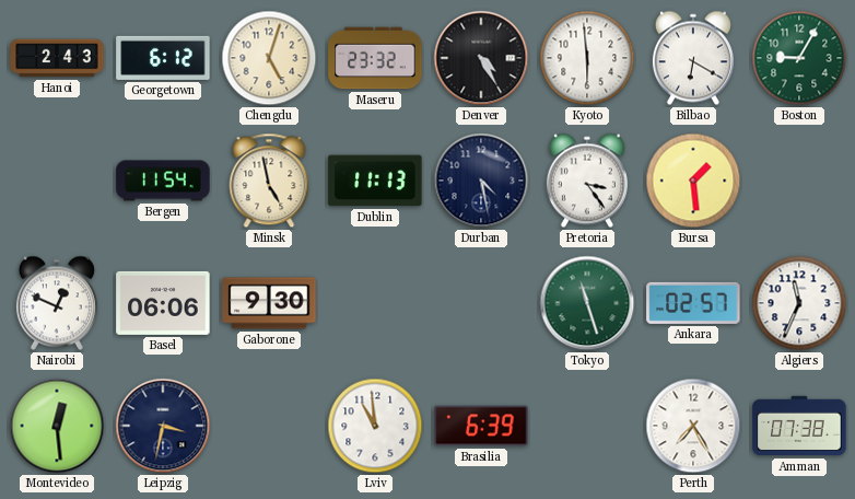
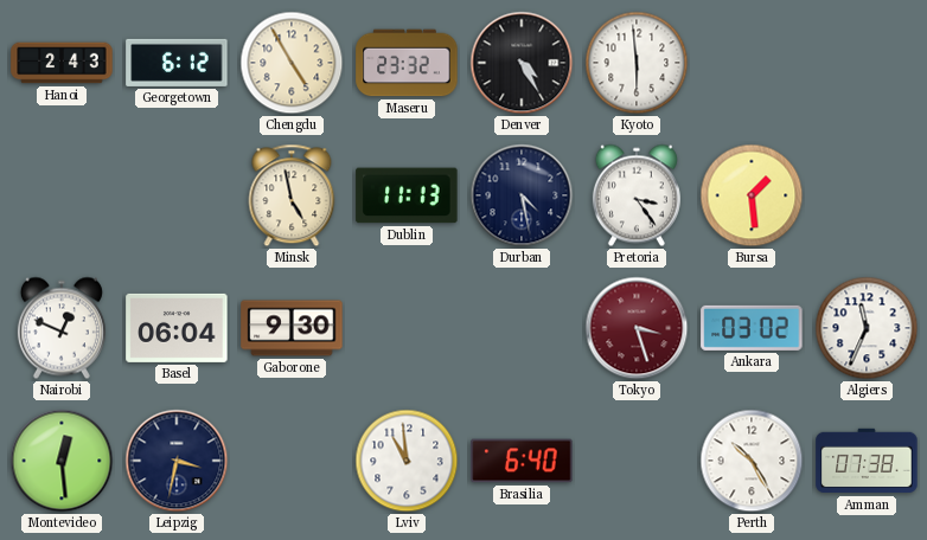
Chengdu: 5:03 -> 4:55
Bilbao: 6:20 -> none
Boston: 9:05 -> none
Bergen: 11:54 -> none
Basel: 06:06 -> 06:04
Tokyo: 11:27 -> 3:27
Tokyo dial: green -> burgundy
Ankara: 02:57 -> 03:02
Brasilia: 6:39 -> 6:40
Perth: 7:25 -> 10:25
